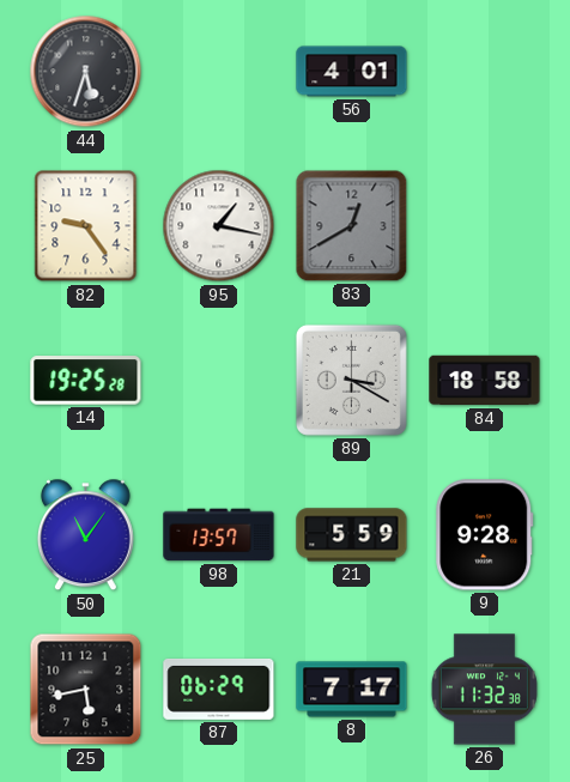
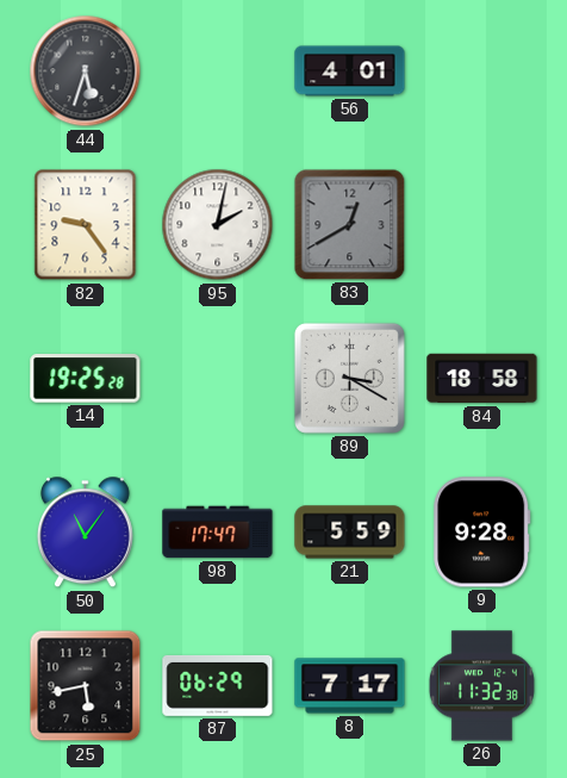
95: 1:17 -> 2:02
98: 13:57 -> 17:47
